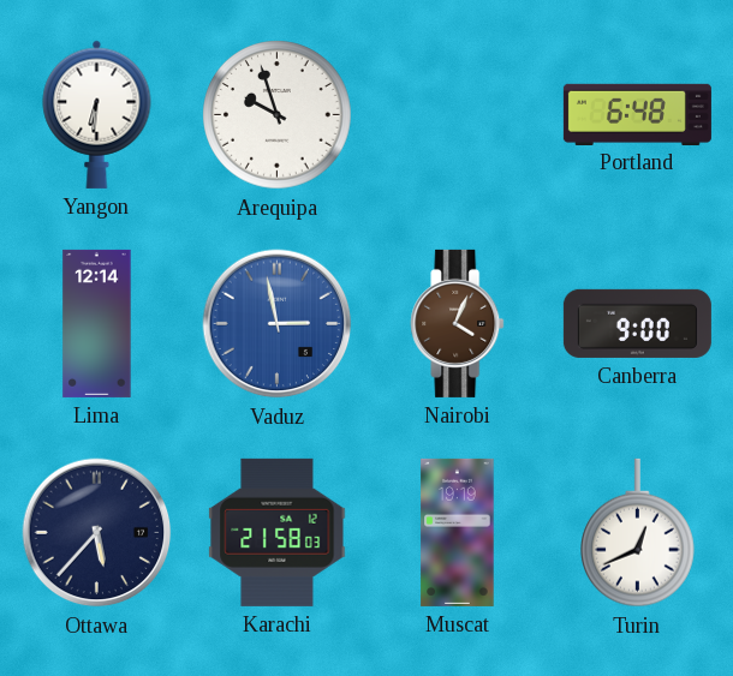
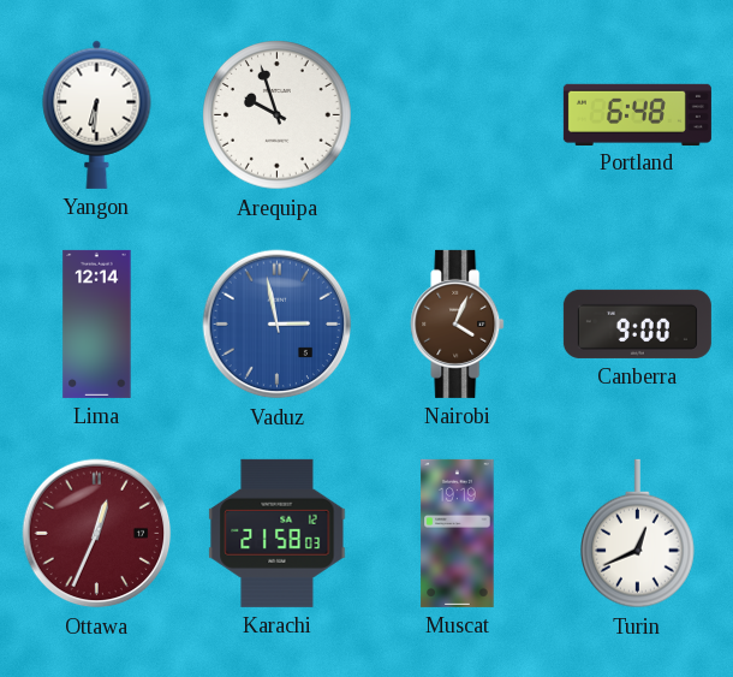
Ottawa: 5:37 -> 12:34
Ottawa dial: navy -> burgundy
